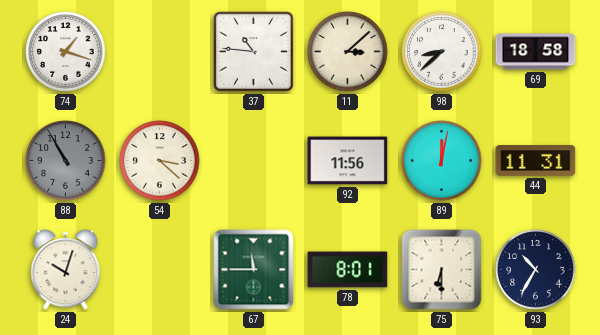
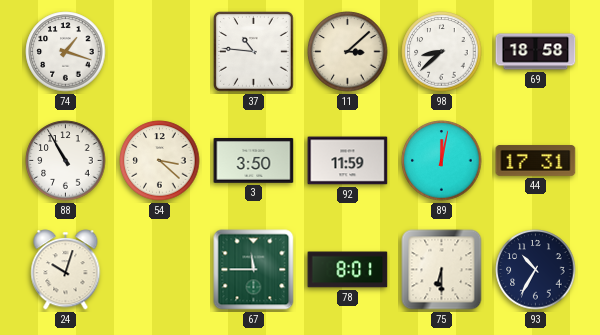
88 dial: grey -> white
3: none -> 3:50
92: 11:56 -> 11:59
44: 11:31 -> 17:31
